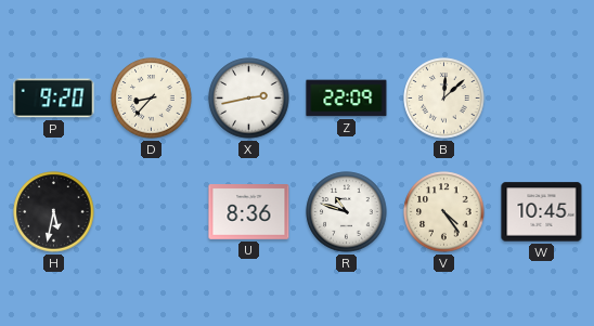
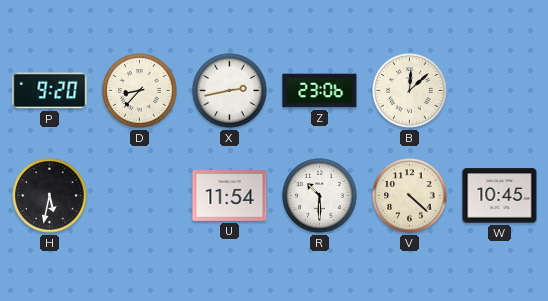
Z: 22:09 -> 23:06
U: 8:36 -> 11:54
R: 10:48 -> 10:30
V: 4:24 -> 4:22
